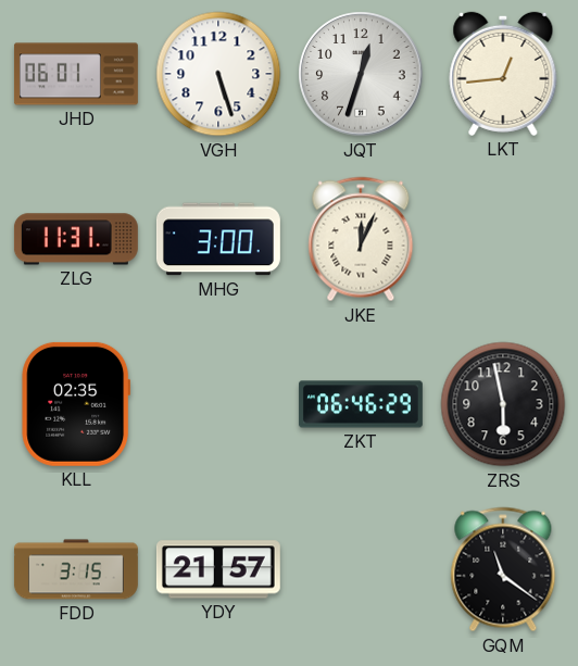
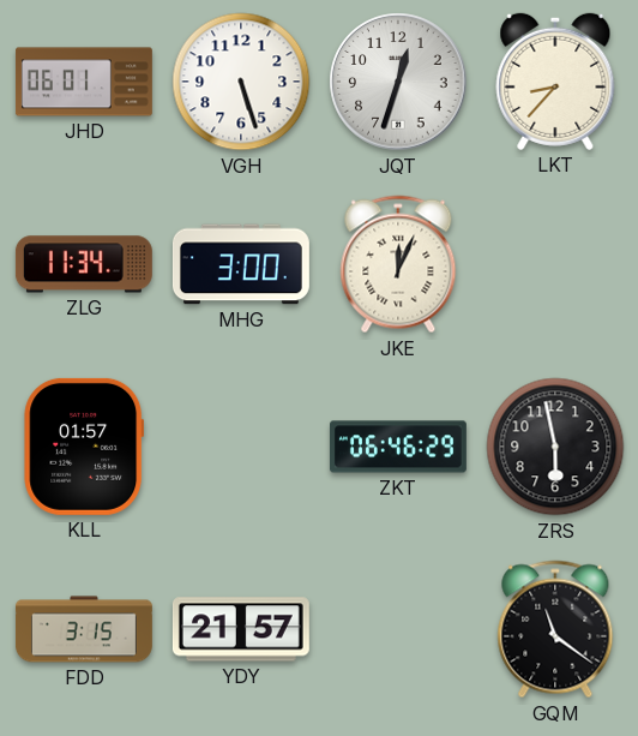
LKT: 12:44 -> 8:37
ZLG: 11:31 -> 11:34
KLL: 02:35 -> 01:57
